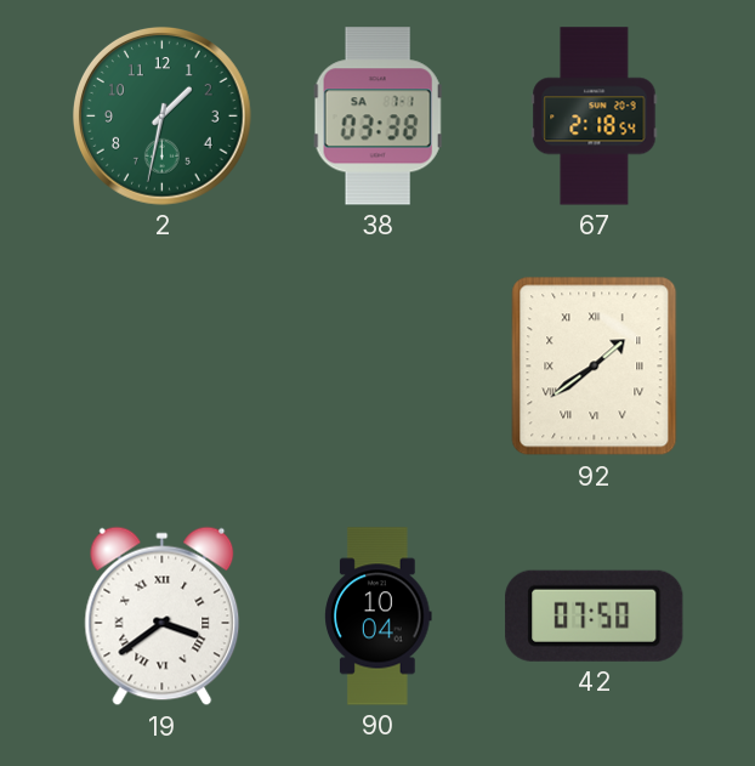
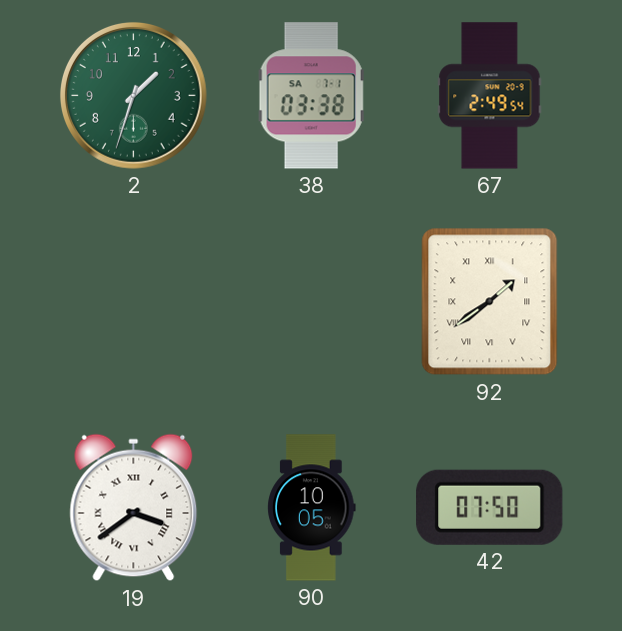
2: 1:32 -> 1:33
67: 2:18 -> 2:49
90: 10:04 -> 10:05
